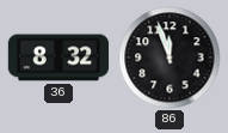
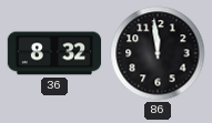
86: 11:57 -> 11:59
